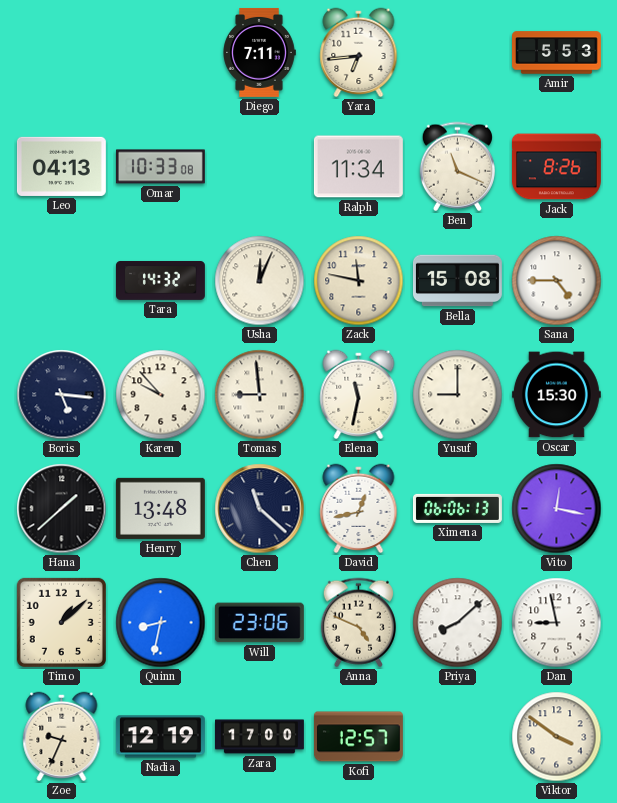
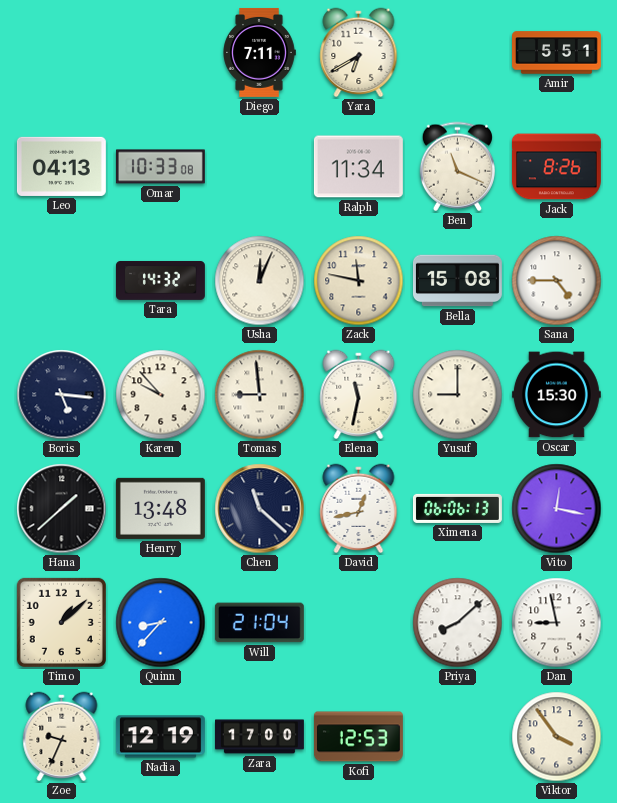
Yara: 6:44 -> 6:40
Amir: 5:53 -> 5:51
Quinn: 8:32 -> 8:37
Will: 23:06 -> 21:04
Anna: 4:49 -> none
Kofi: 12:57 -> 12:53
Viktor: 3:51 -> 3:54
